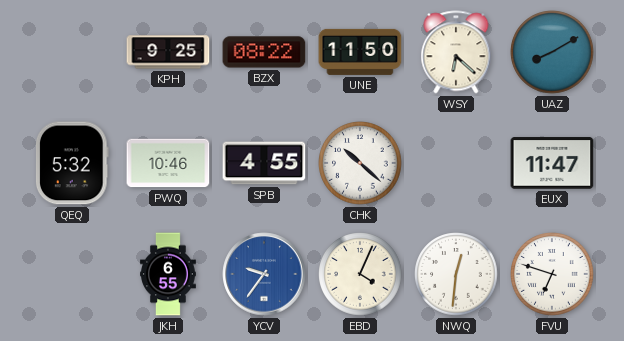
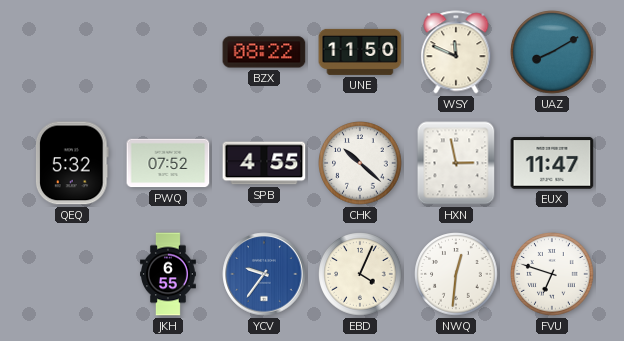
KPH: 9:25 -> none
WSY: 6:22 -> 11:49
PWQ: 10:46 -> 07:52
HXN: none -> 2:58
